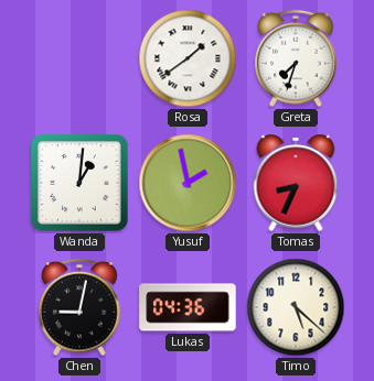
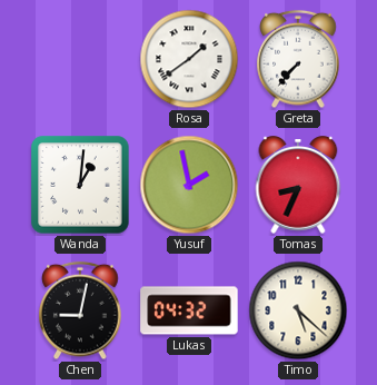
Greta: 7:33 -> 7:37
Lukas: 04:36 -> 04:32
